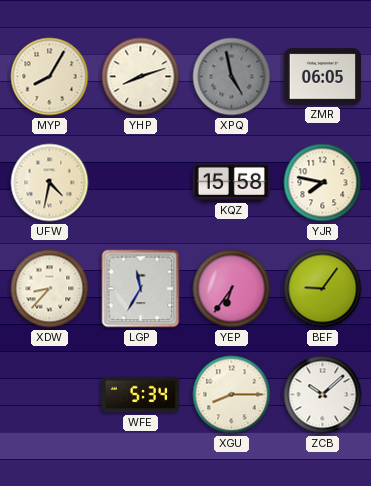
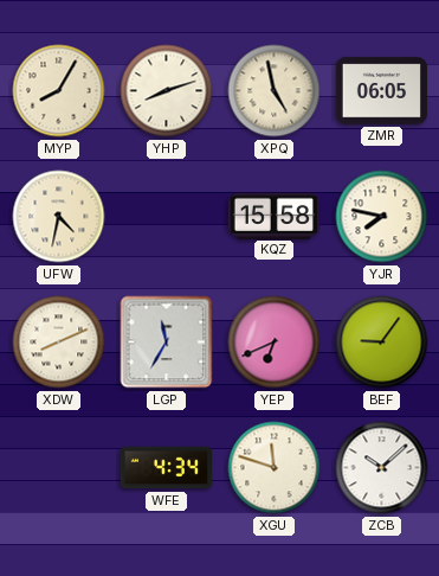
XPQ dial: grey -> cream
XDW: 8:37 -> 8:11
YEP: 6:36 -> 6:41
WFE: 5:34 -> 4:34
XGU: 8:15 -> 11:48
